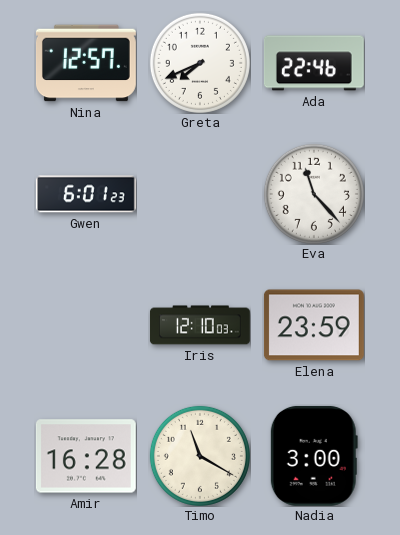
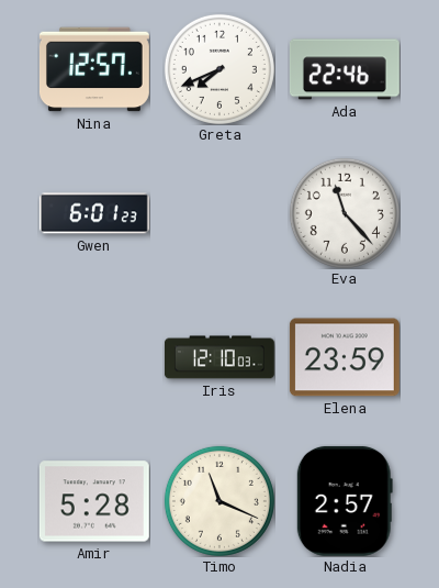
Amir: 16:28 -> 5:28
Timo: 11:20 -> 11:19
Nadia: 3:00 -> 2:57
